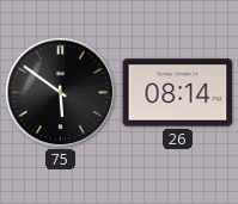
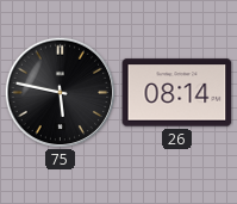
75: 5:51 -> 5:47
